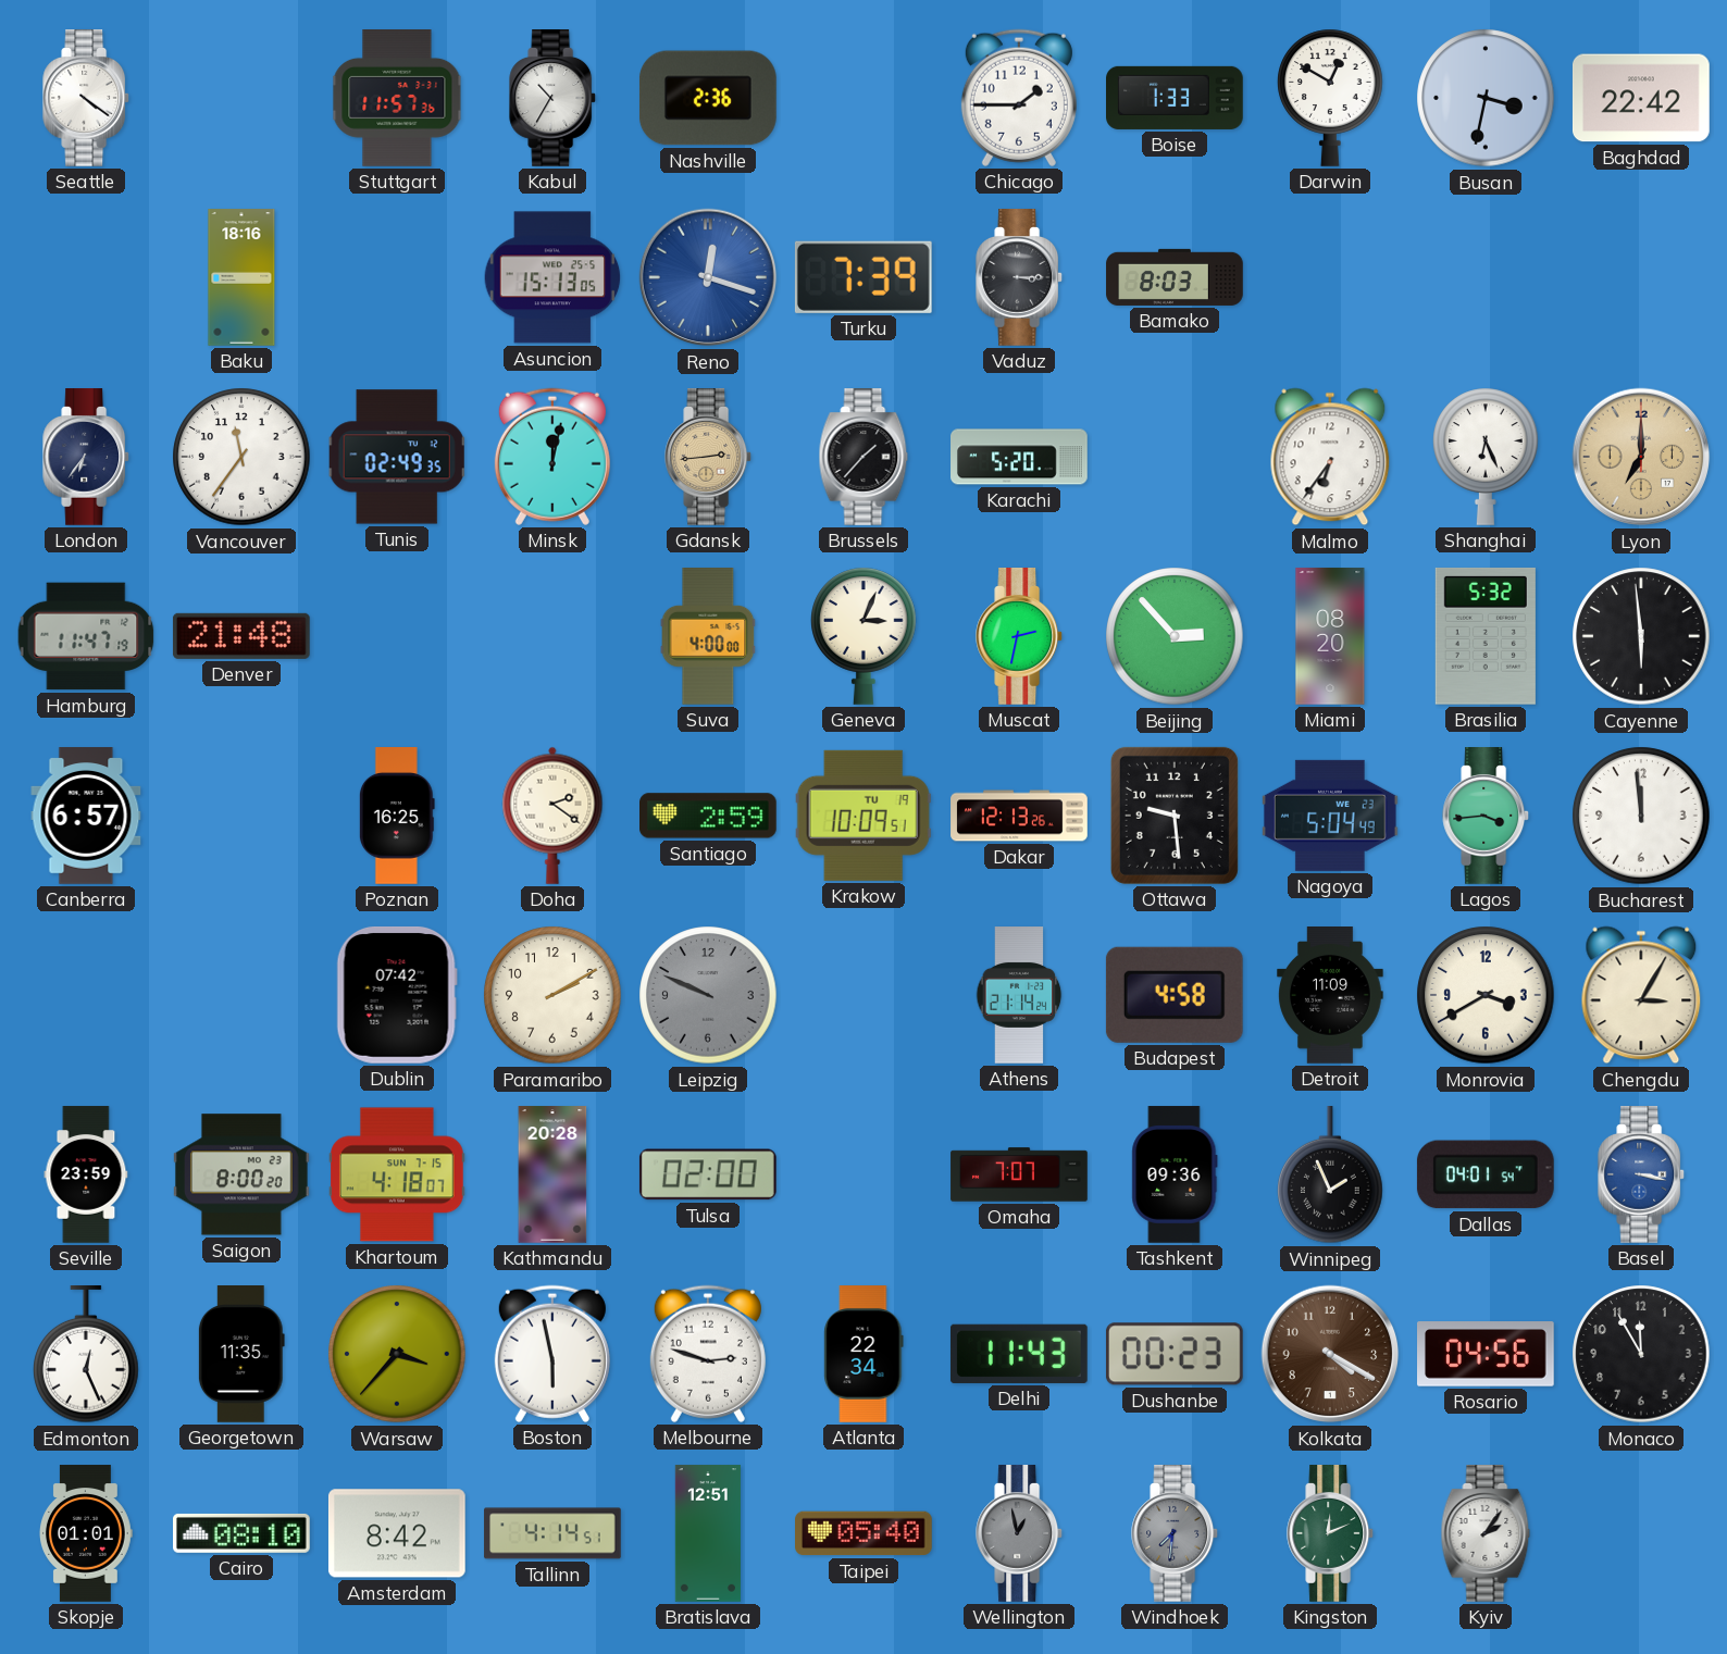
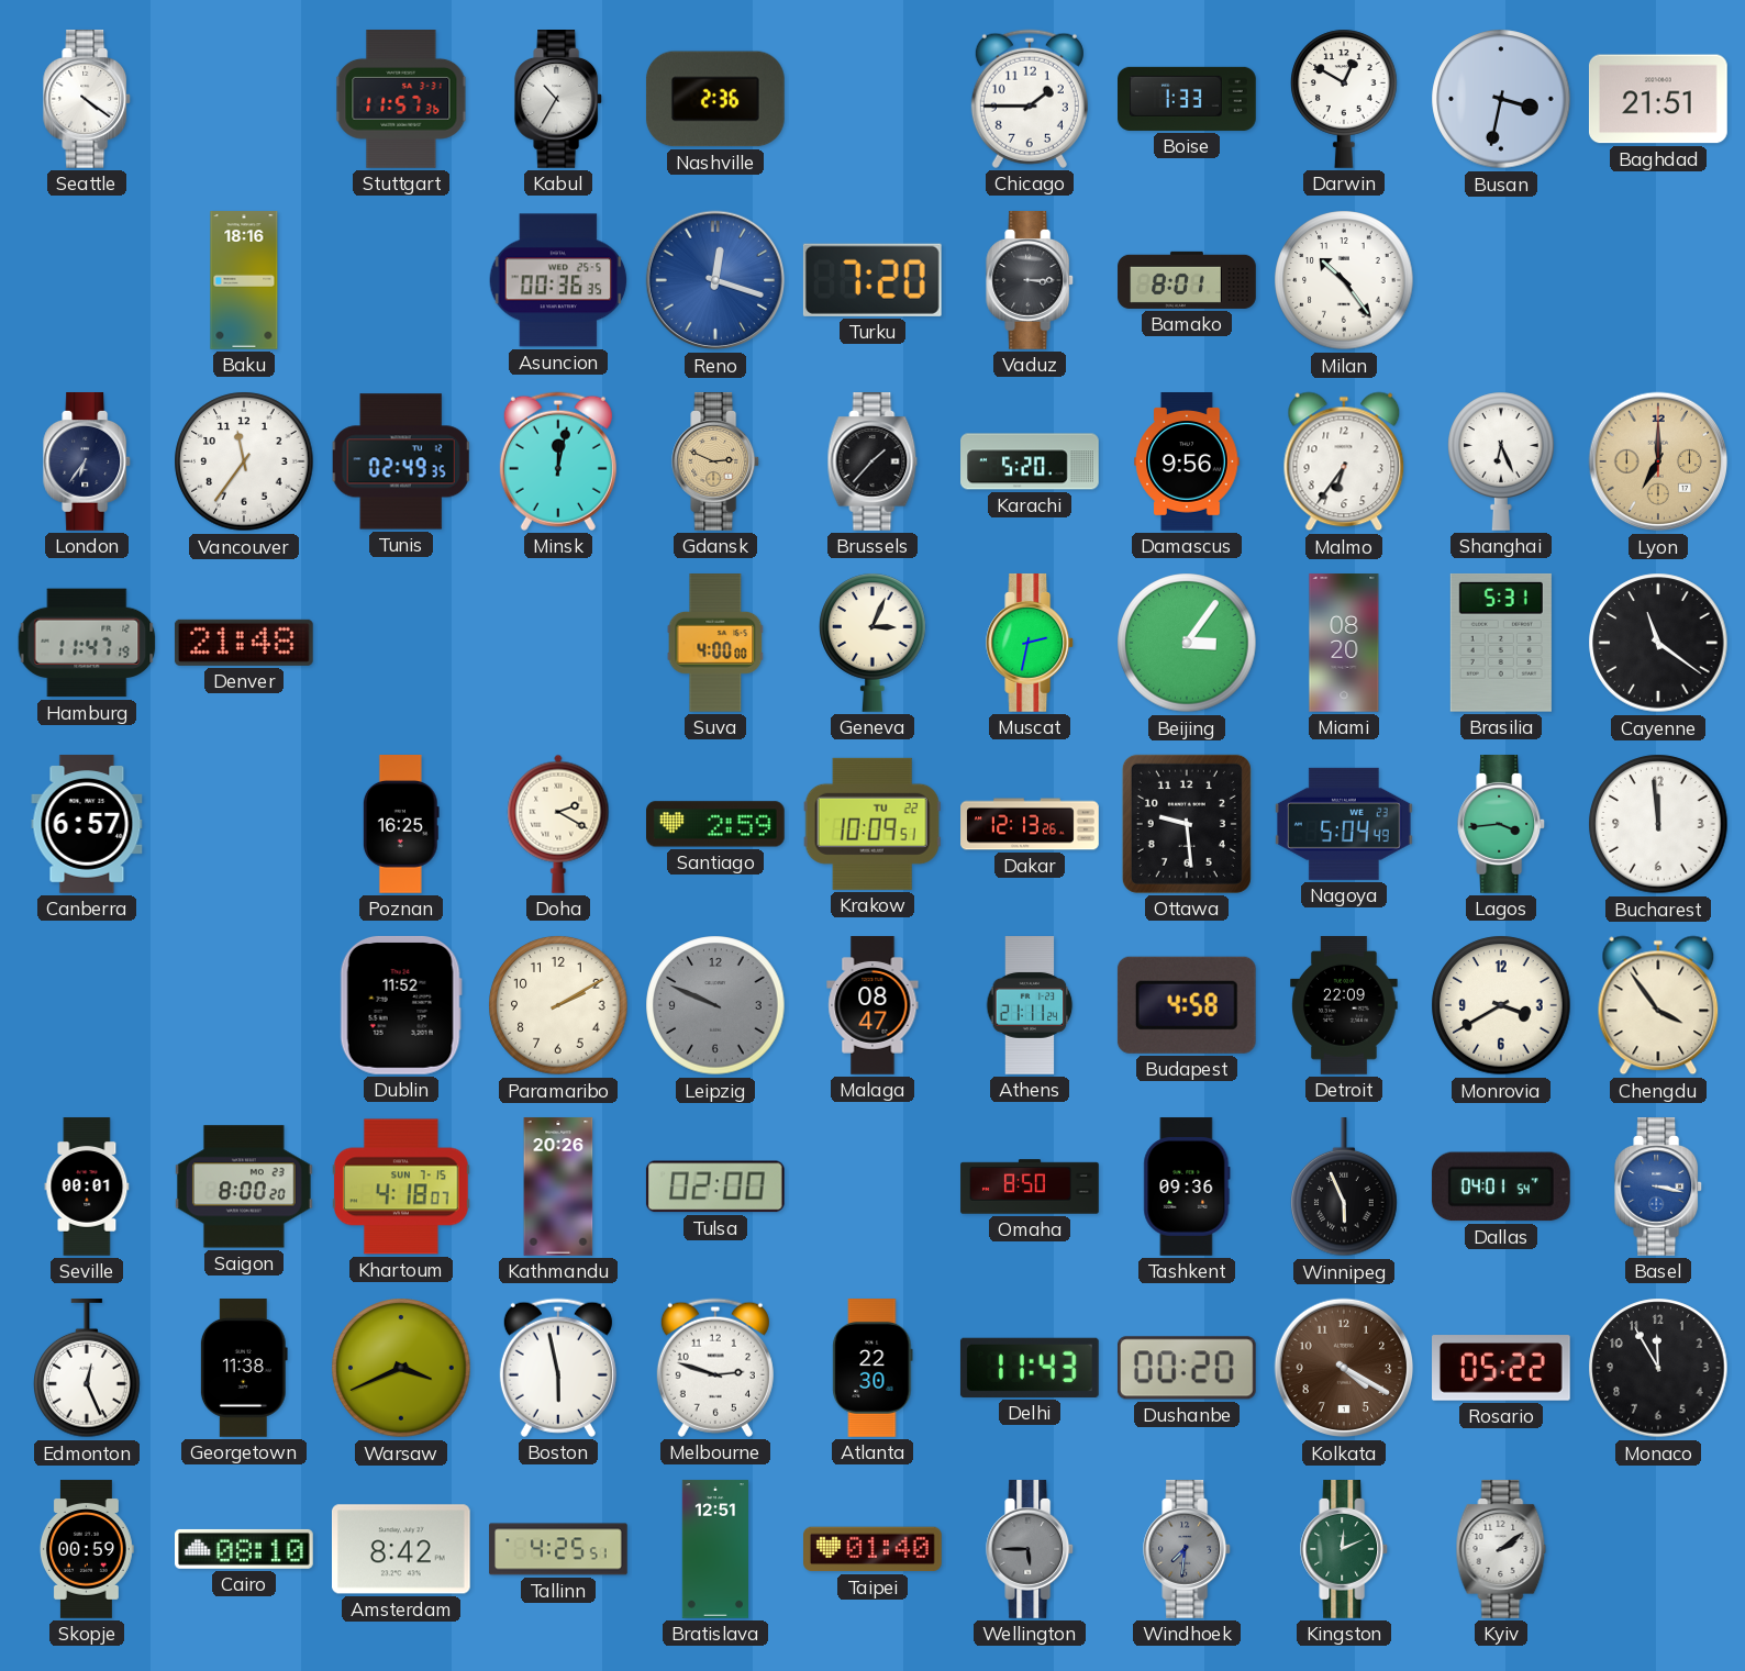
Baghdad: 22:42 -> 21:51
Asuncion: 15:13 -> 00:36
Turku: 7:39 -> 7:20
Bamako: 8:03 -> 8:01
Milan: none -> 10:24
Gdansk: 2:44 -> 2:49
Damascus: none -> 9:56
Beijing: 2:53 -> 3:06
Brasilia: 5:32 -> 5:31
Cayenne: 5:59 -> 11:21
Doha: 2:21 -> 2:20
Krakow date: TU 19 -> TU 22
Dublin: 07:42 -> 11:52
Malaga: none -> 08:47
Athens: 21:14 -> 21:11
Detroit: 11:09 -> 22:09
Chengdu: 3:05 -> 3:54
Seville: 23:59 -> 00:01
Kathmandu: 20:28 -> 20:26
Omaha: 7:07 -> 8:50
Winnipeg: 1:56 -> 5:56
Georgetown: 11:35 -> 11:38
Warsaw: 3:37 -> 3:41
Atlanta: 22:34 -> 22:30
Dushanbe: 00:23 -> 00:20
Rosario: 04:56 -> 05:22
Skopje: 01:01 -> 00:59
Tallinn: 4:14 -> 4:25
Taipei: 05:40 -> 01:40
Wellington: 12:58 -> 5:45
Kyiv: 2:06 -> 2:09
